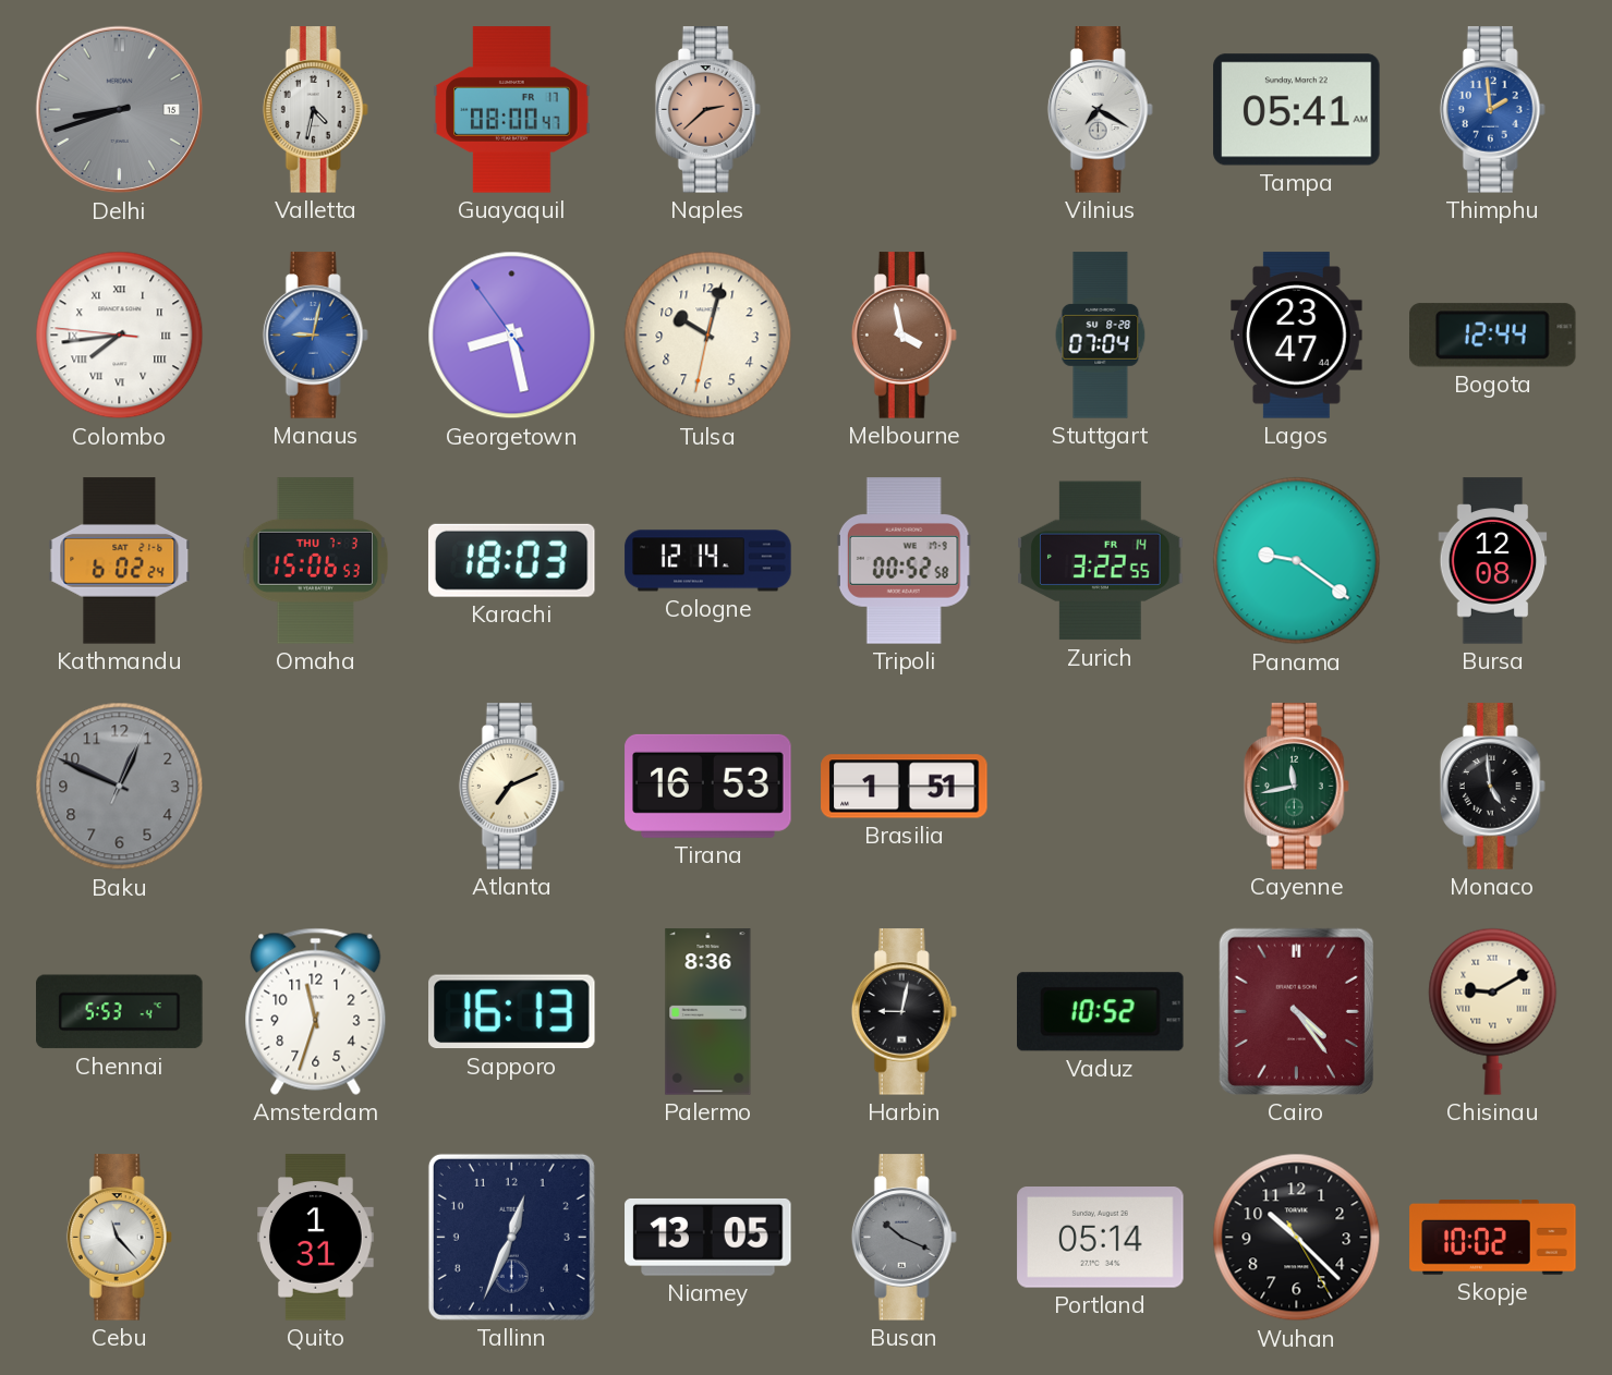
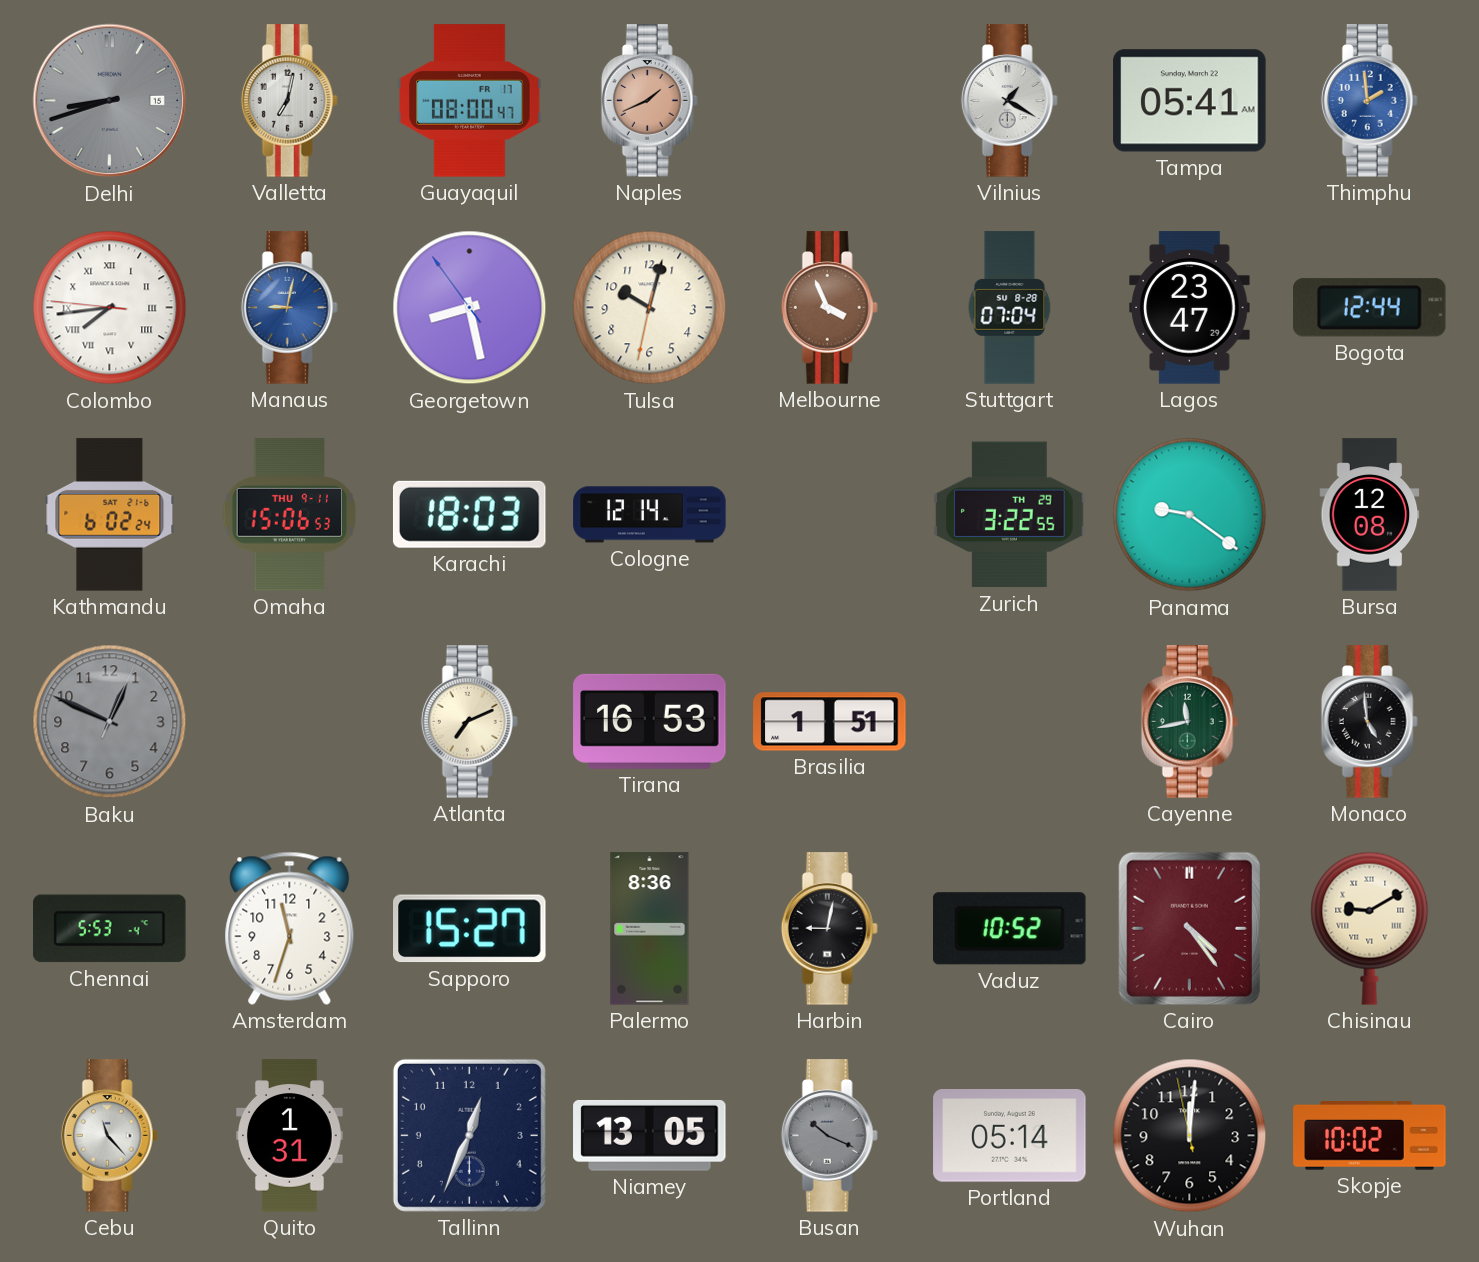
Valletta: 4:32 -> 7:02
Naples: 2:38 -> 1:41
Vilnius: 7:20 -> 1:20
Melbourne: 3:58 -> 3:56
Lagos: 23:47:44 -> 23:47:29
Omaha date: THU 7-3 -> THU 9-11
Tripoli: 00:52 -> none
Zurich date: FR 14 -> TH 29
Sapporo: 16:13 -> 15:27
Wuhan: 10:22 -> 12:00
